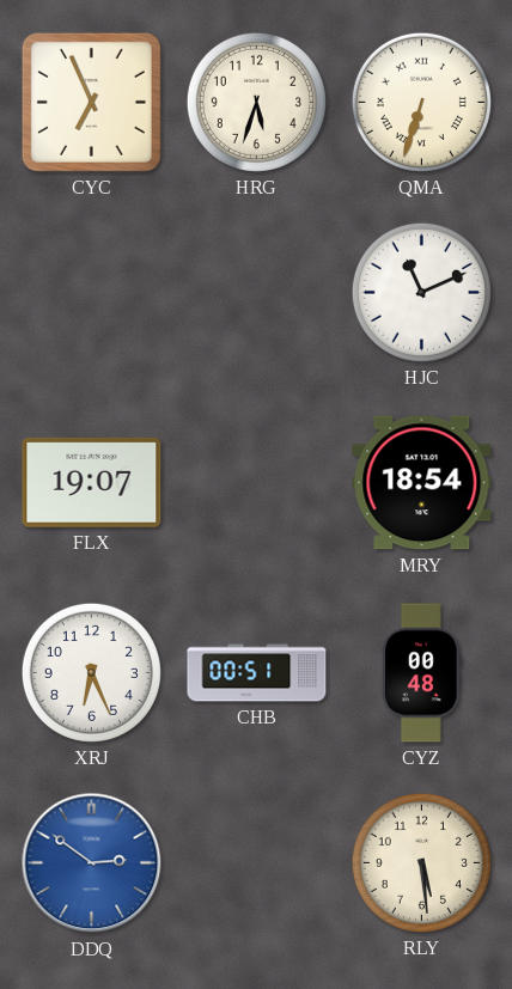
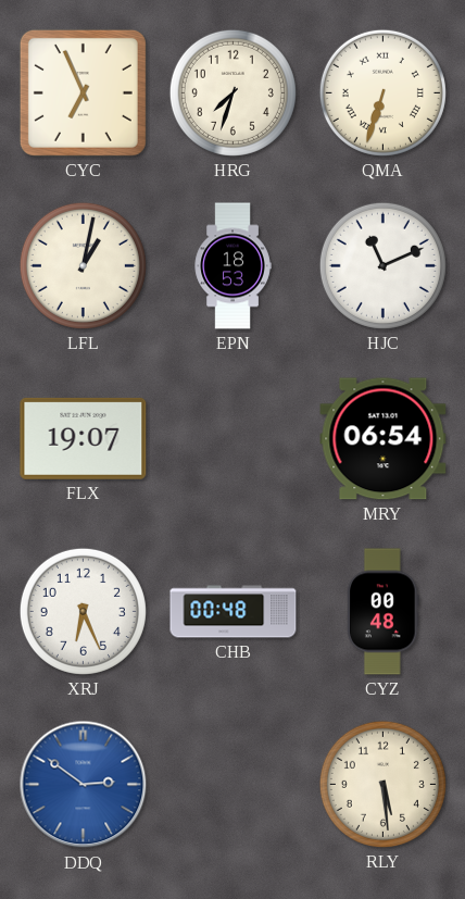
HRG: 5:33 -> 7:33
LFL: none -> 1:02
EPN: none -> 18:53
MRY: 18:54 -> 06:54
CHB: 00:51 -> 00:48
